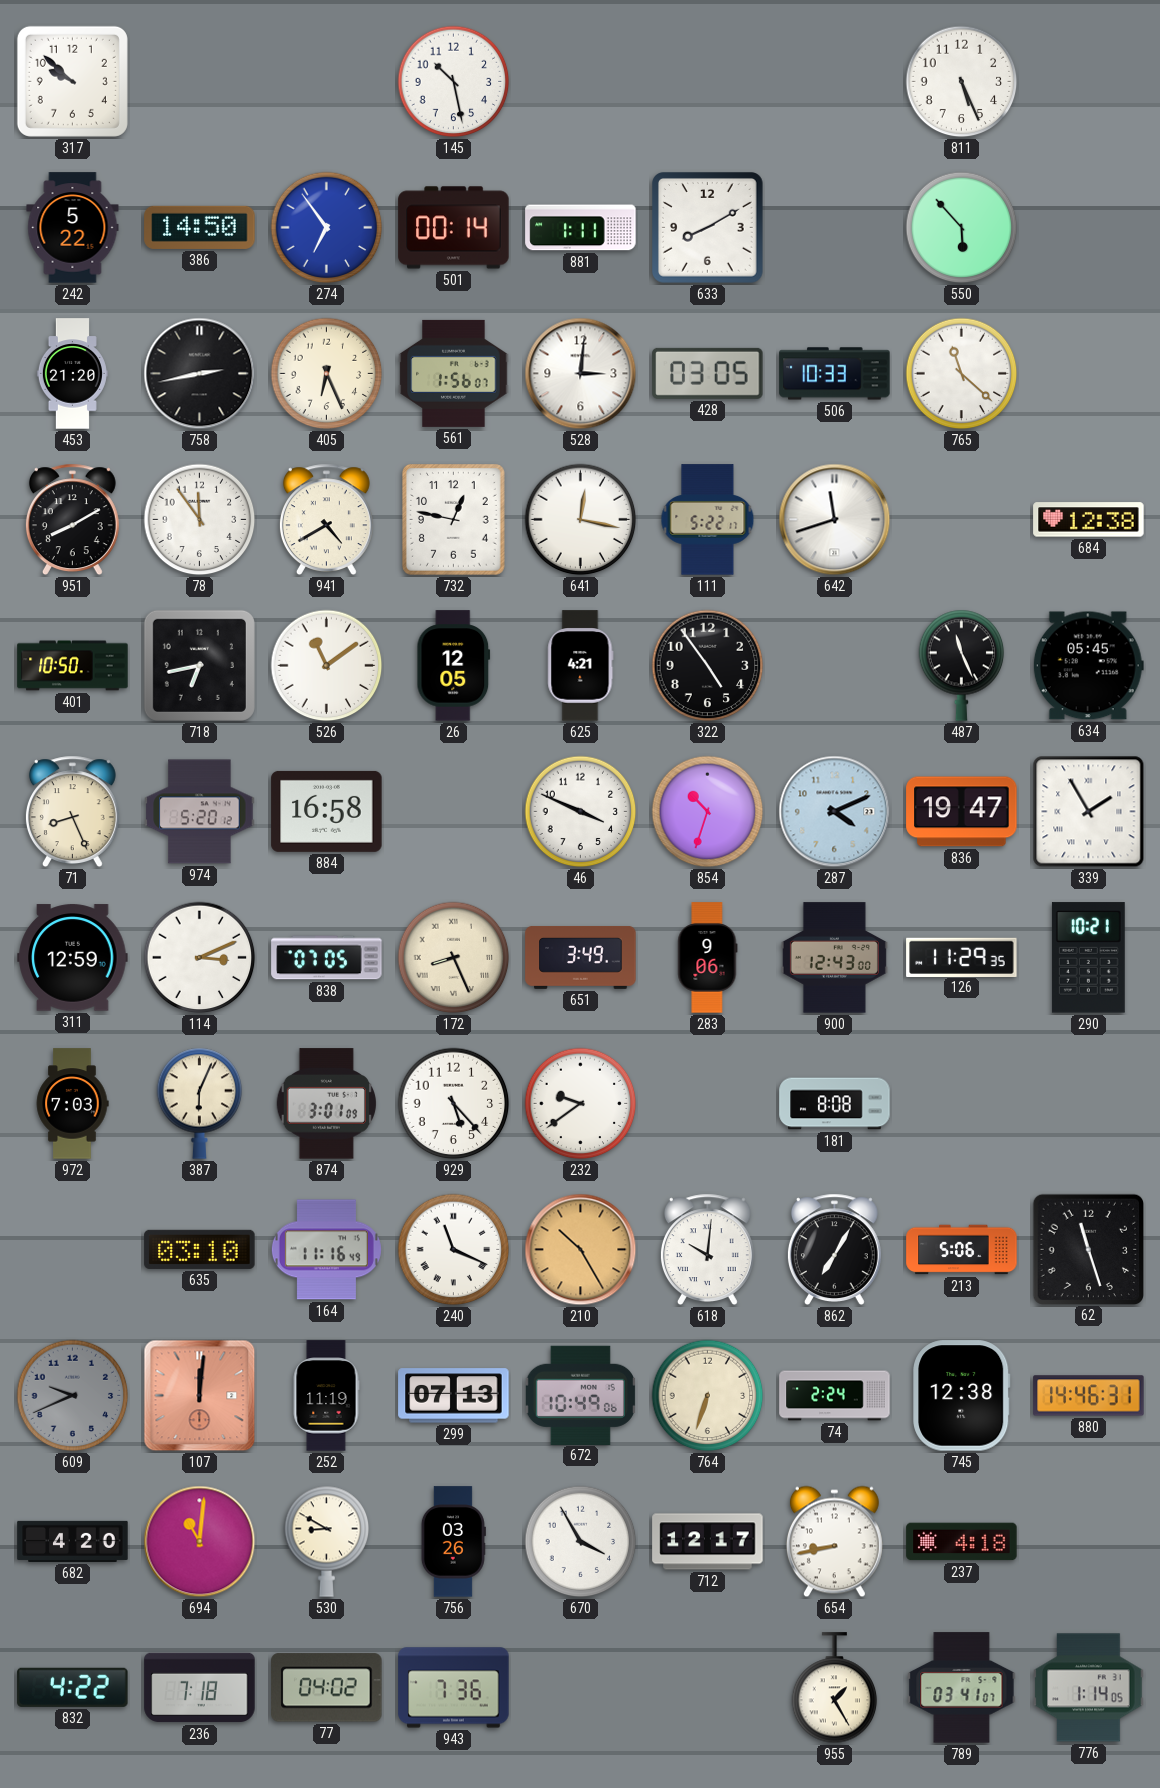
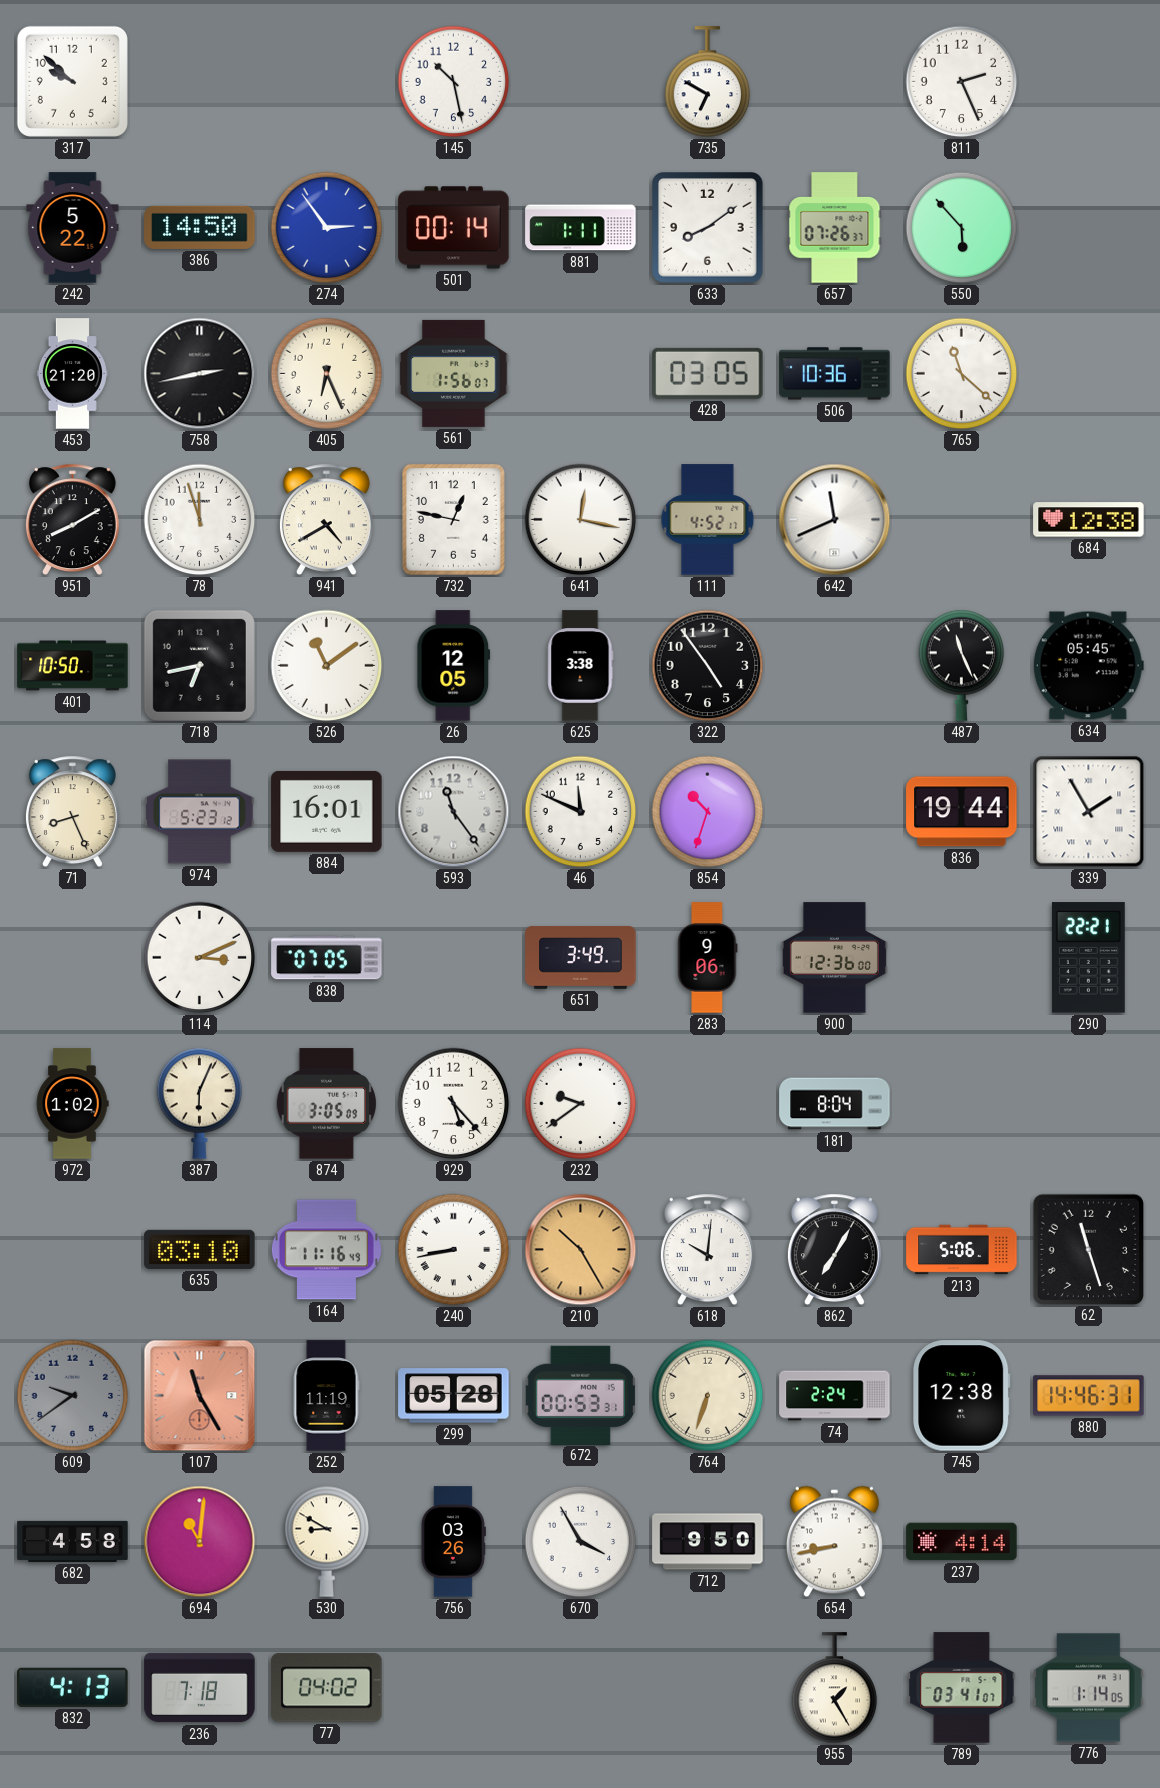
735: none -> 6:50
811: 5:26 -> 2:26
274: 6:54 -> 2:54
633: 8:10 -> 8:09
657: none -> 07:26
528: 3:01 -> none
506: 10:33 -> 10:36
78: 11:54 -> 11:57
111: 5:22 -> 4:52
642: 11:42 -> 11:41
625: 4:21 -> 3:38
974: 5:20 -> 5:23
884: 16:58 -> 16:01
593: none -> 11:24
46: 3:49 -> 11:49
287: 4:11 -> none
836: 19:47 -> 19:44
311: 12:59 -> none
172: 8:26 -> none
900: 12:43 -> 12:36
126: 11:29 -> none
290: 10:21 -> 22:21
972: 7:03 -> 1:02
874: 3:01 -> 3:05
181: 8:08 -> 8:04
240: 11:19 -> 8:43
609: 9:41 -> 9:39
107: 12:01 -> 11:25
299: 07:13 -> 05:28
672: 10:49 -> 00:53
682: 4:20 -> 4:58
712: 12:17 -> 9:50
237: 4:18 -> 4:14
832: 4:22 -> 4:13
943: 7:36 -> none
